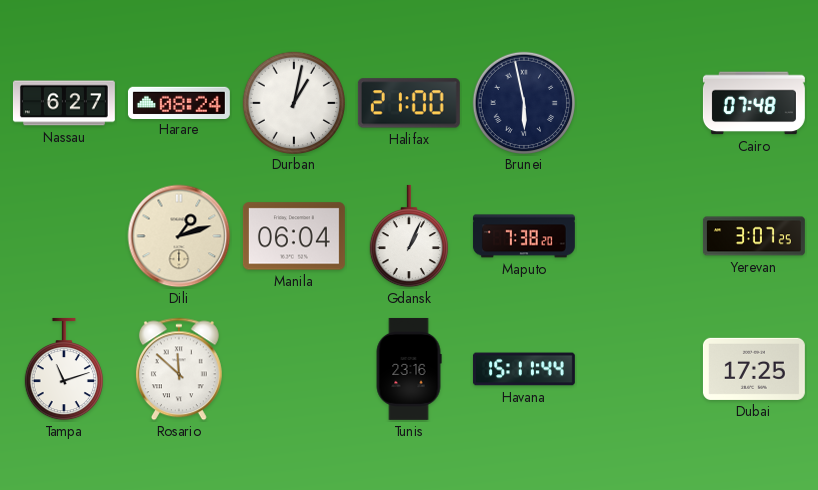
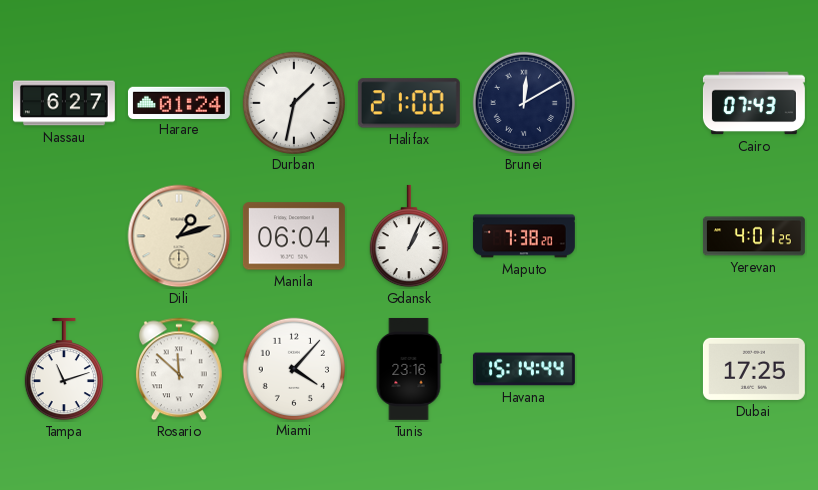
Harare: 08:24 -> 01:24
Durban: 1:02 -> 1:32
Brunei: 5:58 -> 12:10
Cairo: 07:48 -> 07:43
Yerevan: 3:07 -> 4:01
Miami: none -> 4:07
Havana: 15:11 -> 15:14
